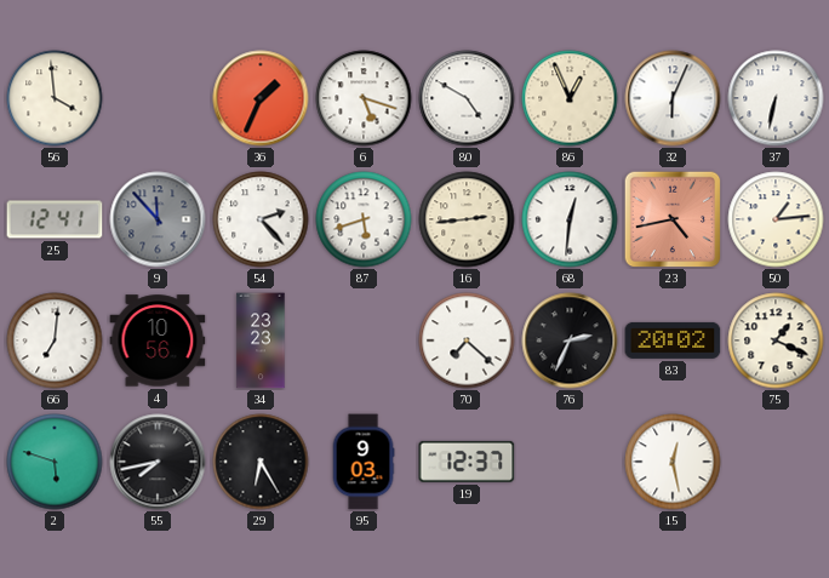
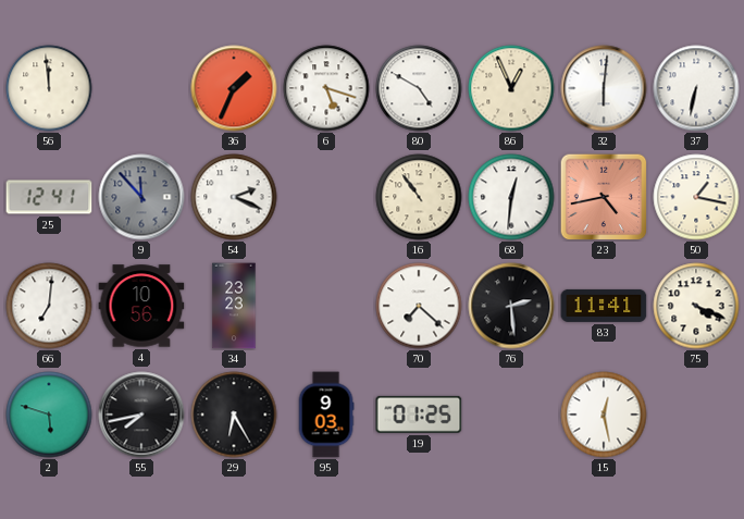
56: 3:59 -> 11:59
32: 6:04 -> 6:01
54: 2:23 -> 2:19
87: 5:42 -> none
16: 2:44 -> 10:54
50: 1:14 -> 1:17
76: 2:34 -> 2:29
83: 20:02 -> 11:41
75: 1:19 -> 4:19
19: 12:37 -> 01:25
